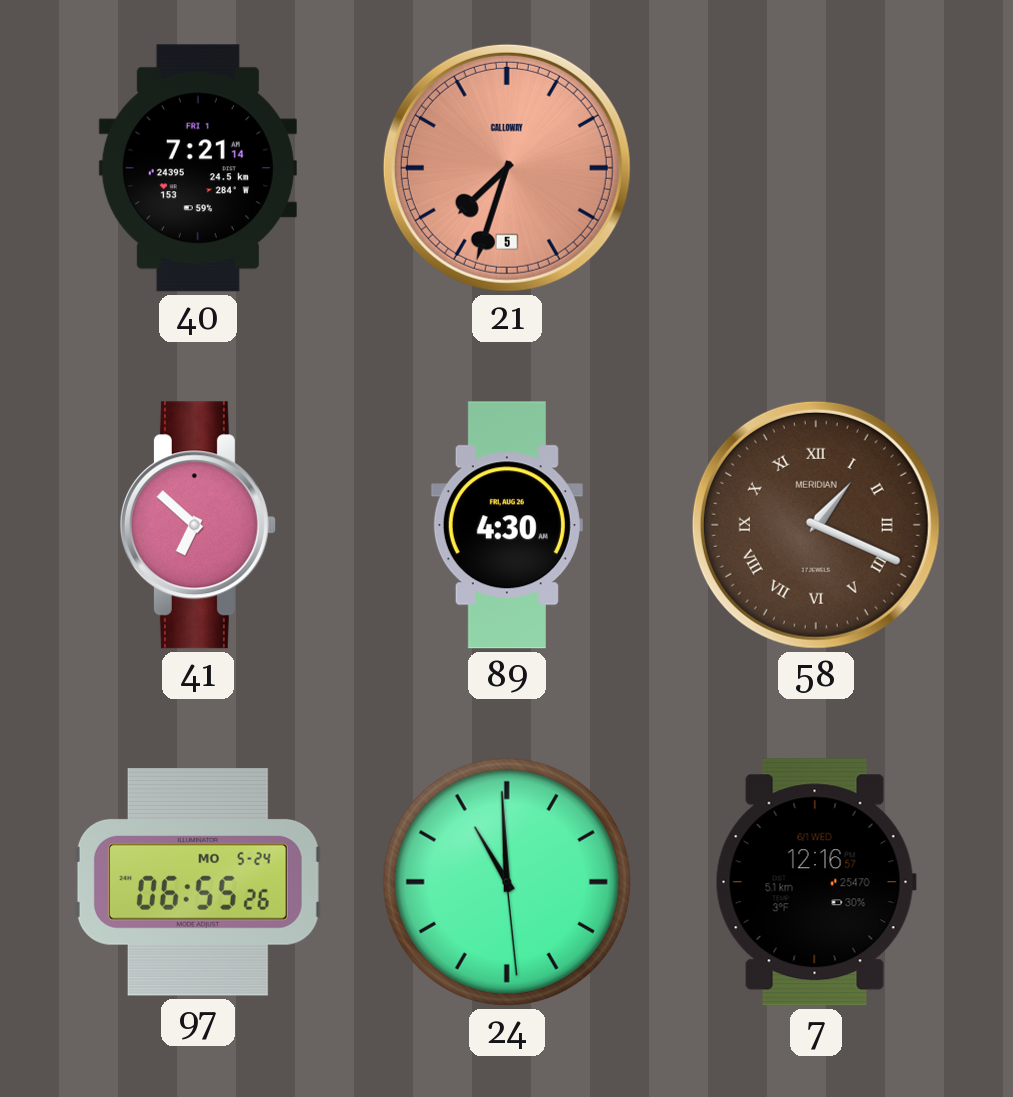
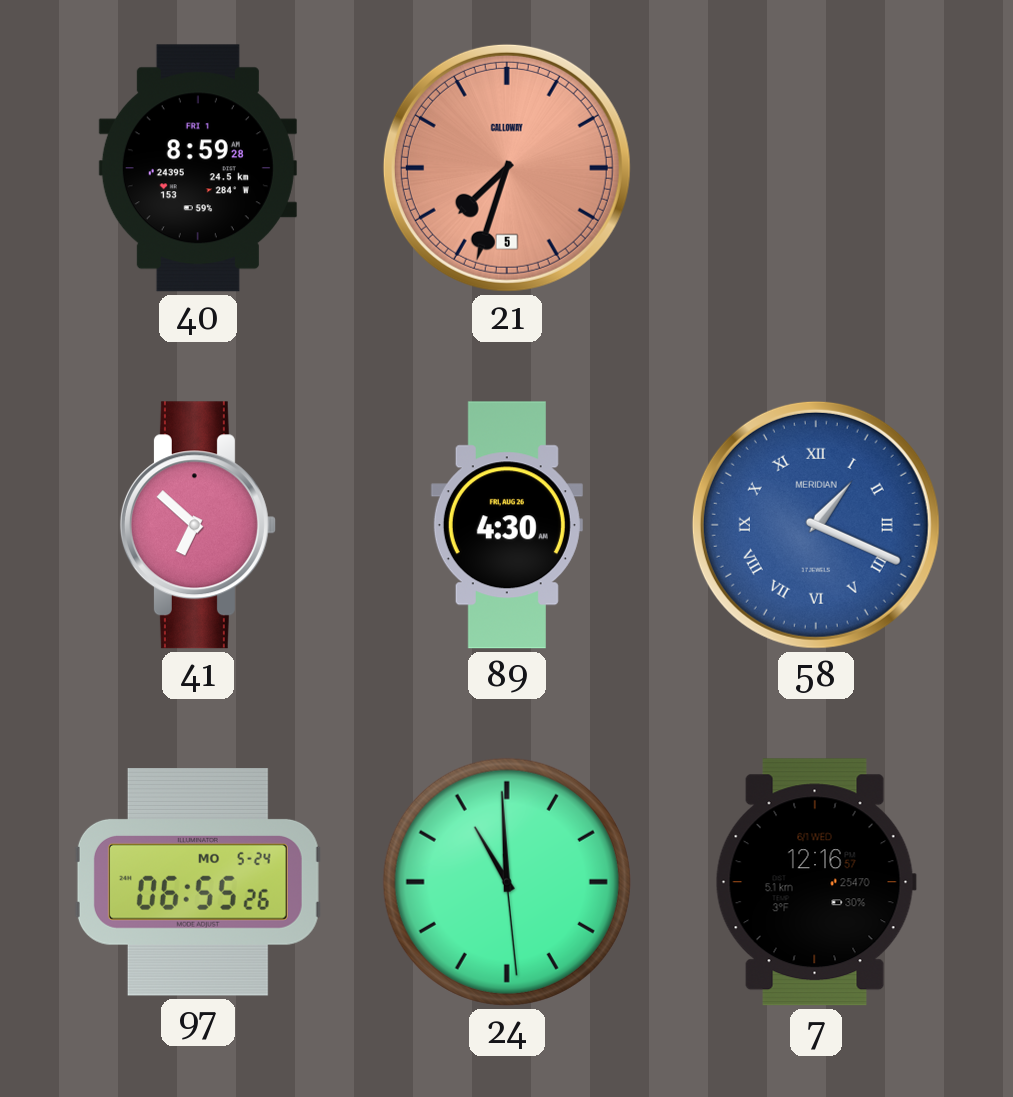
40: 7:21 -> 8:59
58 dial: brown -> blue
